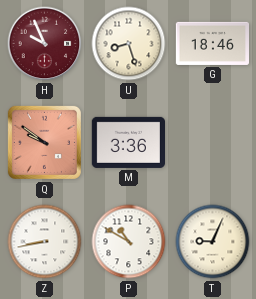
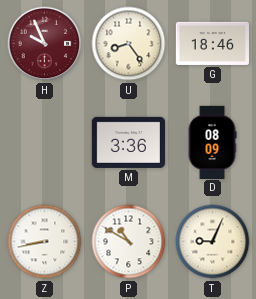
U: 8:27 -> 8:24
Q: 9:51 -> none
D: none -> 08:09
